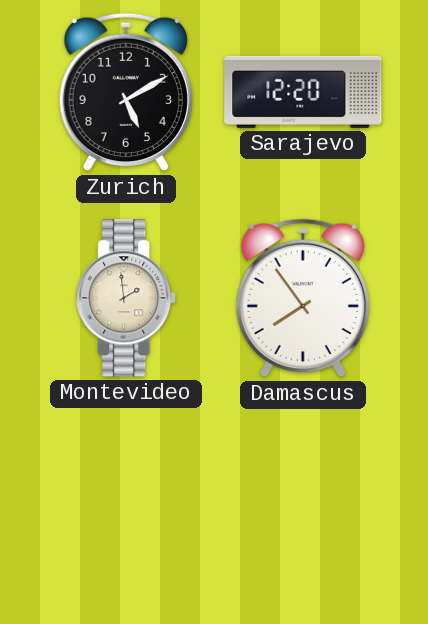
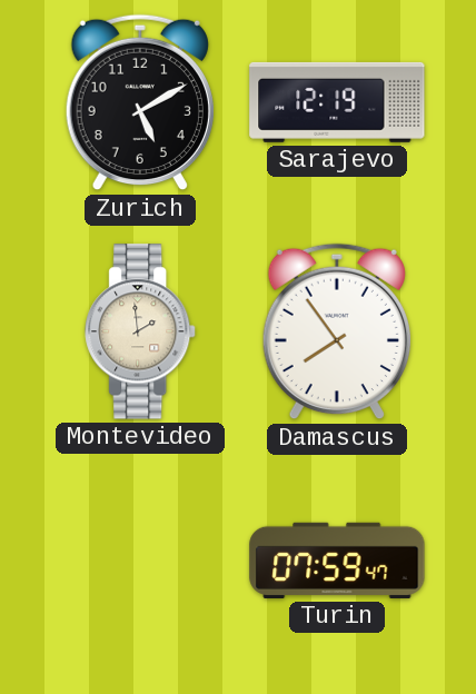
Sarajevo: 12:20 -> 12:19
Turin: none -> 07:59
